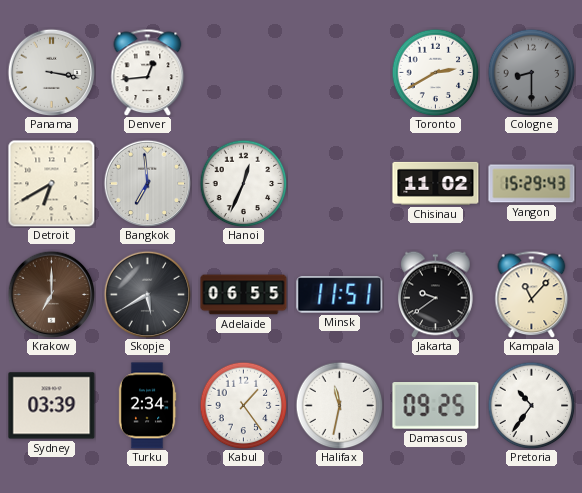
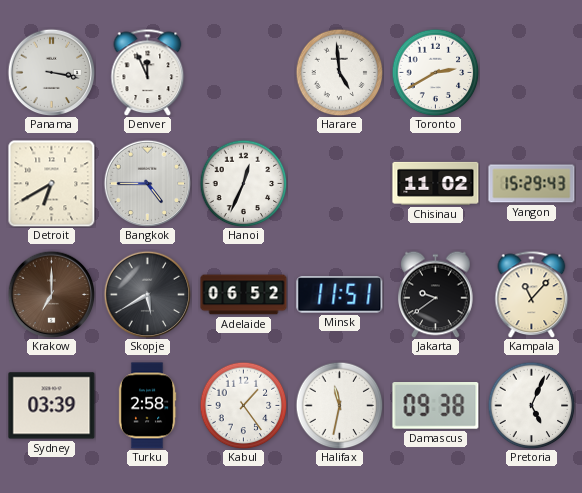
Denver: 12:44 -> 11:56
Harare: none -> 4:59
Cologne: 8:30 -> none
Bangkok: 6:59 -> 4:45
Adelaide: 06:55 -> 06:52
Turku: 2:34 -> 2:58
Damascus: 09:25 -> 09:38
Pretoria: 10:36 -> 5:04
